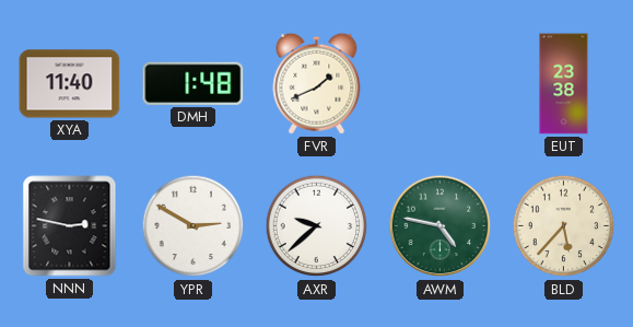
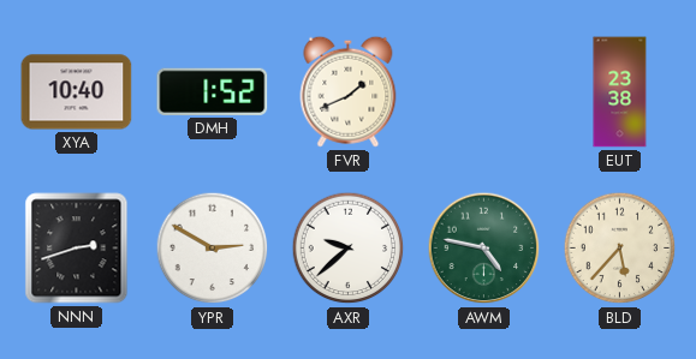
XYA: 11:40 -> 10:40
DMH: 1:48 -> 1:52
NNN: 2:47 -> 2:42
